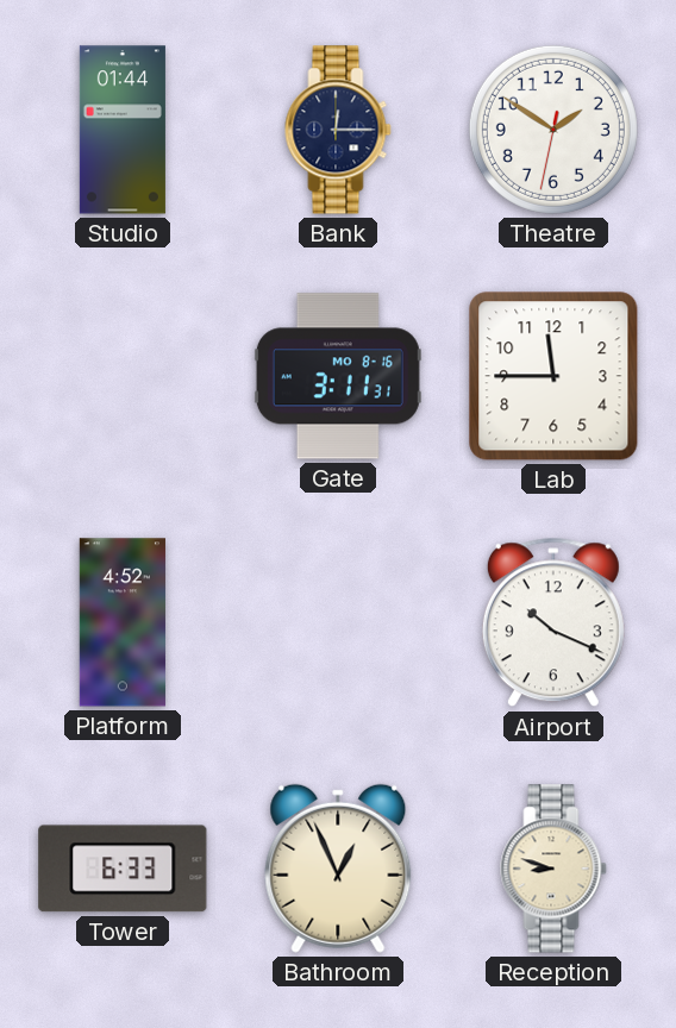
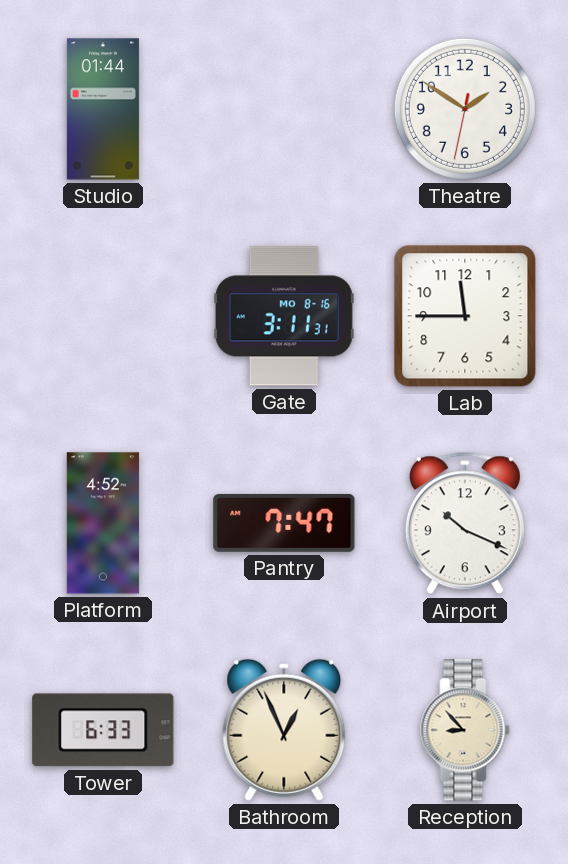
Bank: 12:15 -> none
Pantry: none -> 7:47
Reception: 8:48 -> 8:53
